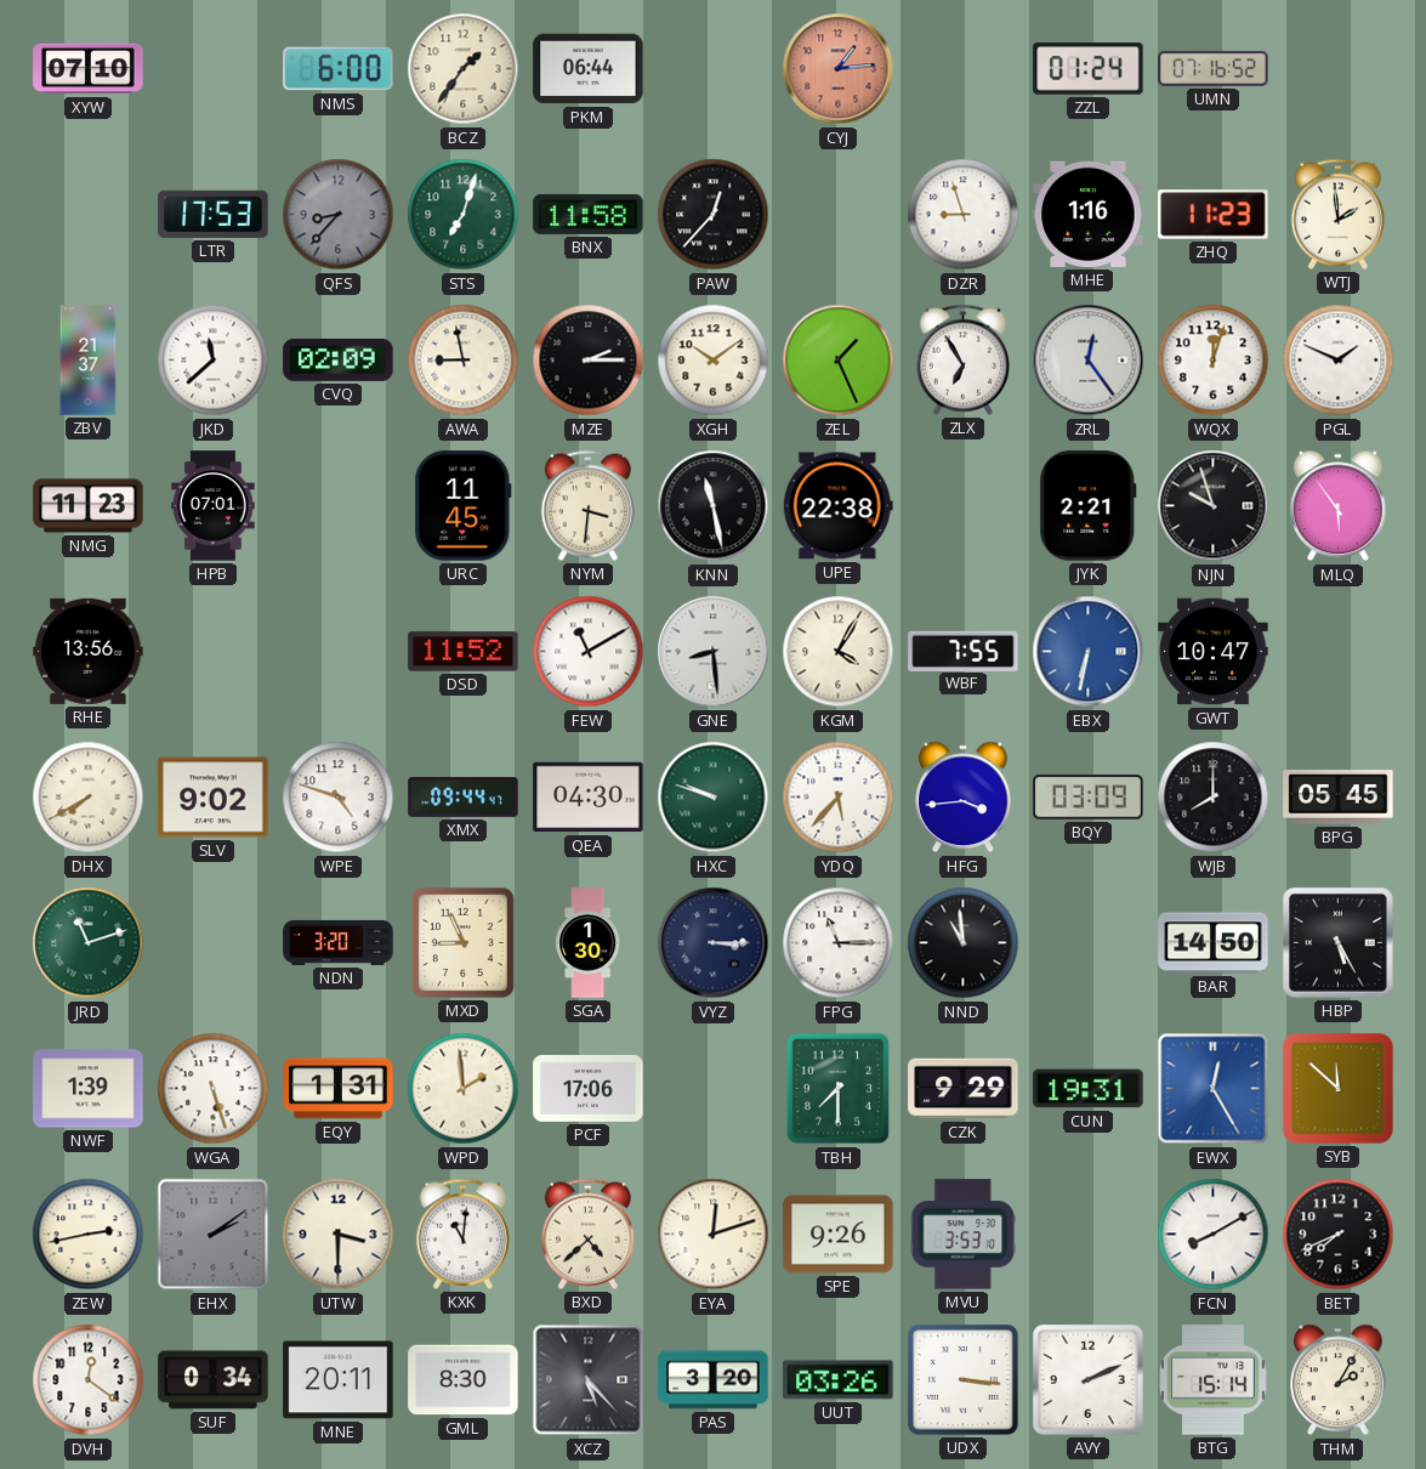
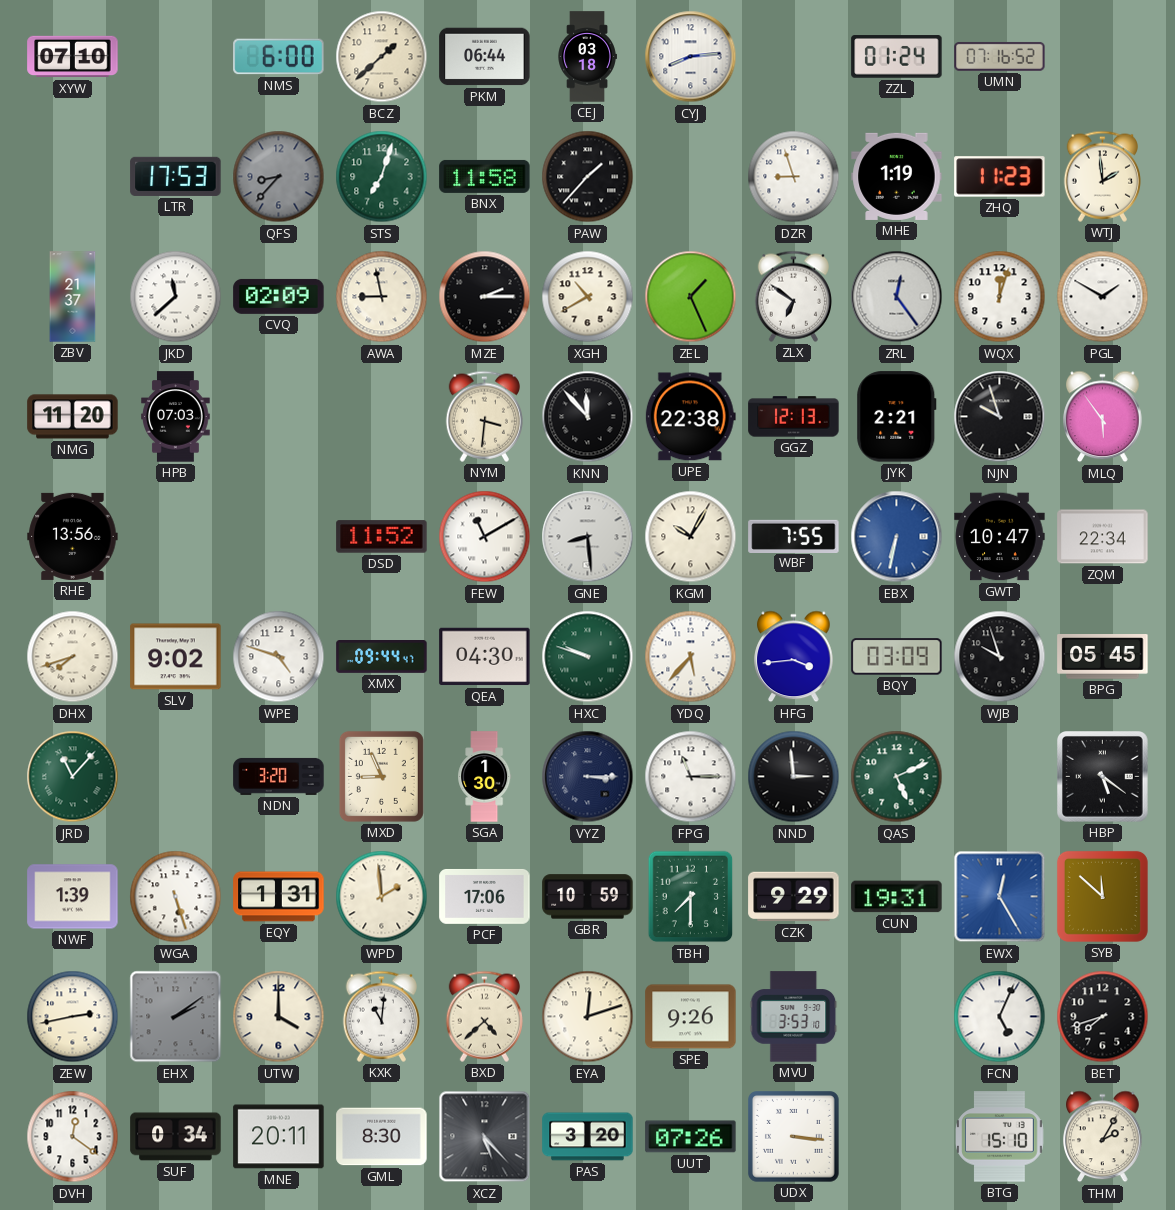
BCZ: 1:36 -> 1:38
CEJ: none -> 03:18
CYJ: 1:14 -> 8:14
CYJ dial: salmon -> white
PAW: 12:37 -> 1:37
MHE: 1:16 -> 1:19
XGH: 10:09 -> 10:40
ZLX: 6:55 -> 6:51
PGL: 1:49 -> 1:50
NMG: 11:23 -> 11:20
HPB: 07:01 -> 07:03
URC: 11:45 -> none
KNN: 11:28 -> 11:53
GGZ: none -> 12:13
KGM: 4:05 -> 10:05
ZQM: none -> 22:34
DHX: 7:40 -> 7:42
WJB: 8:00 -> 9:57
JRD: 11:12 -> 11:07
NND: 10:59 -> 2:59
QAS: none -> 5:11
BAR: 14:50 -> none
HBP: 5:25 -> 5:21
GBR: none -> 10:59
UTW: 3:30 -> 4:00
FCN: 8:10 -> 5:04
BET: 7:41 -> 7:42
UUT: 03:26 -> 07:26
AVY: 2:11 -> none
BTG: 15:14 -> 15:10
